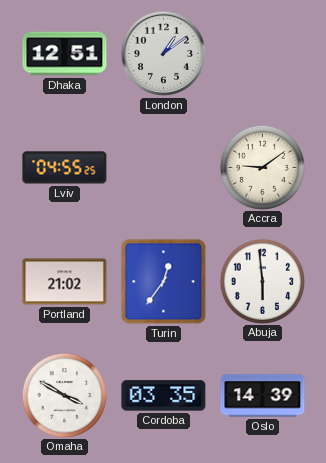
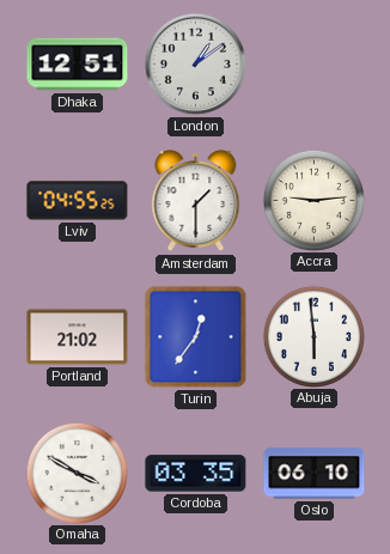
Amsterdam: none -> 1:30
Accra: 9:09 -> 9:14
Oslo: 14:39 -> 06:10
